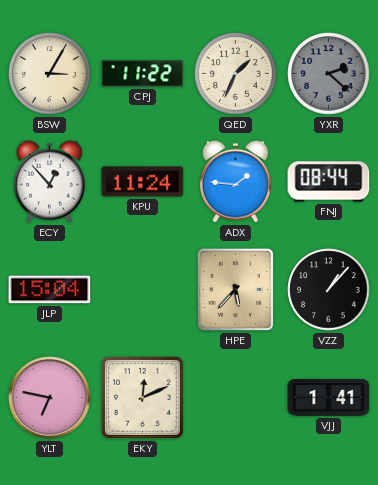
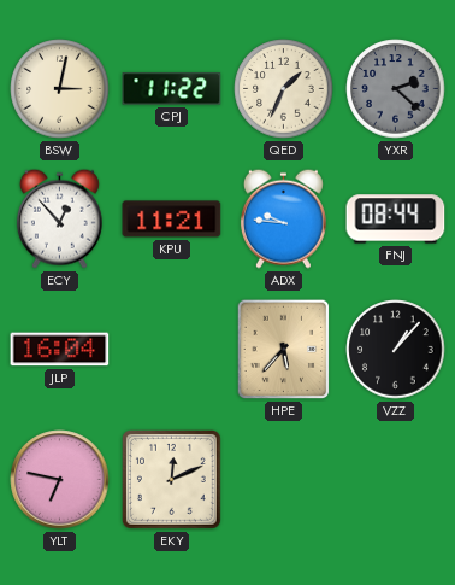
BSW: 3:05 -> 3:02
KPU: 11:24 -> 11:21
ADX: 1:46 -> 9:46
JLP: 15:04 -> 16:04
VJJ: 1:41 -> none
